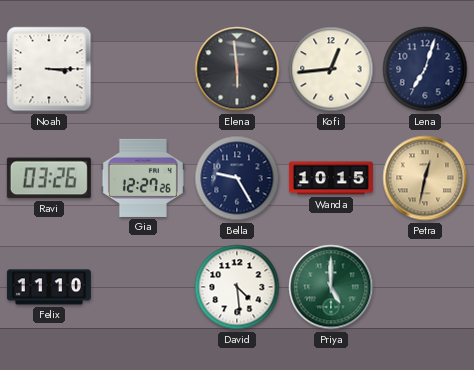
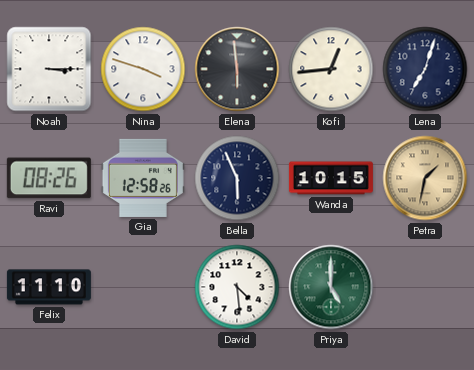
Nina: none -> 3:48
Ravi: 03:26 -> 08:26
Gia: 12:27 -> 12:58
Bella: 9:25 -> 5:56
Petra: 12:32 -> 1:32
